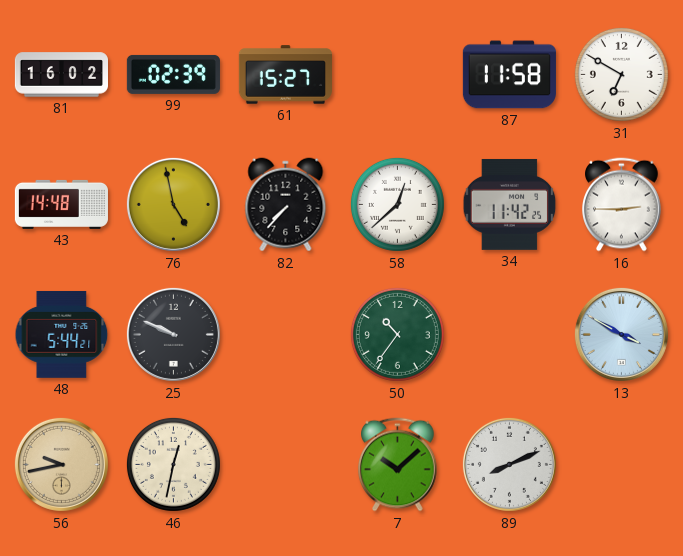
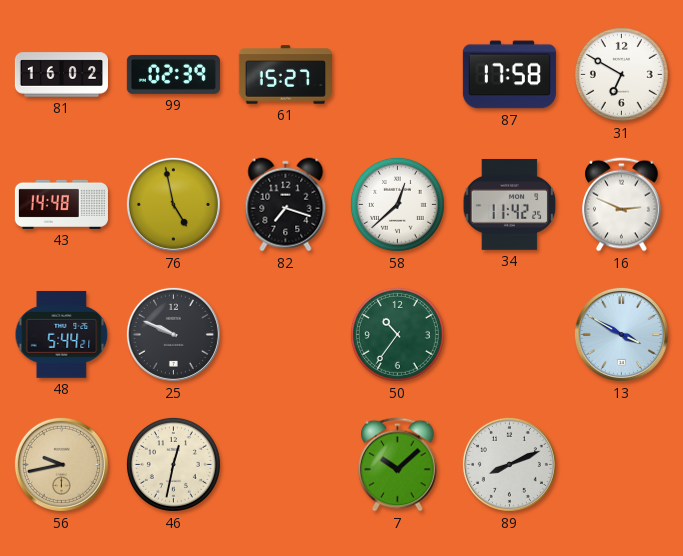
87: 11:58 -> 17:58
82: 7:37 -> 7:18
16: 2:45 -> 2:49
